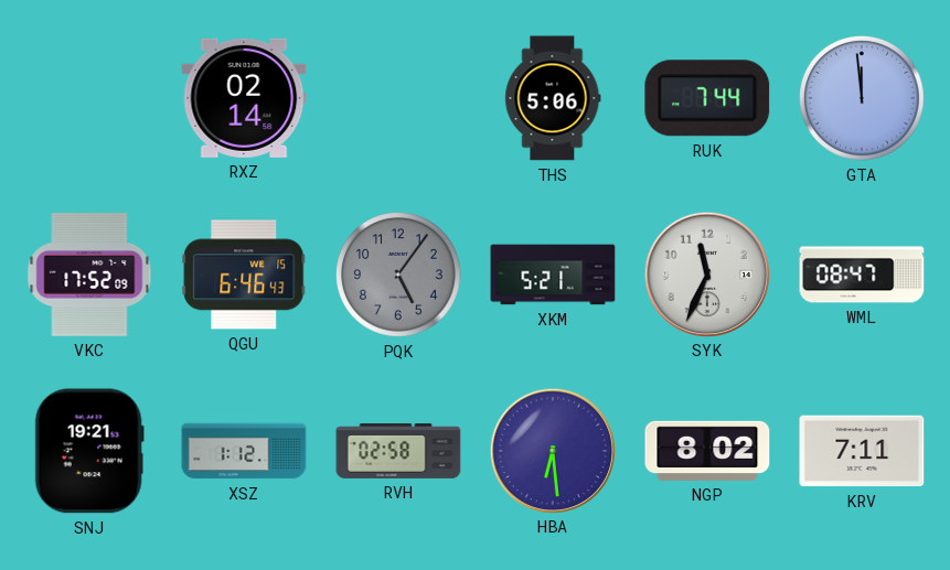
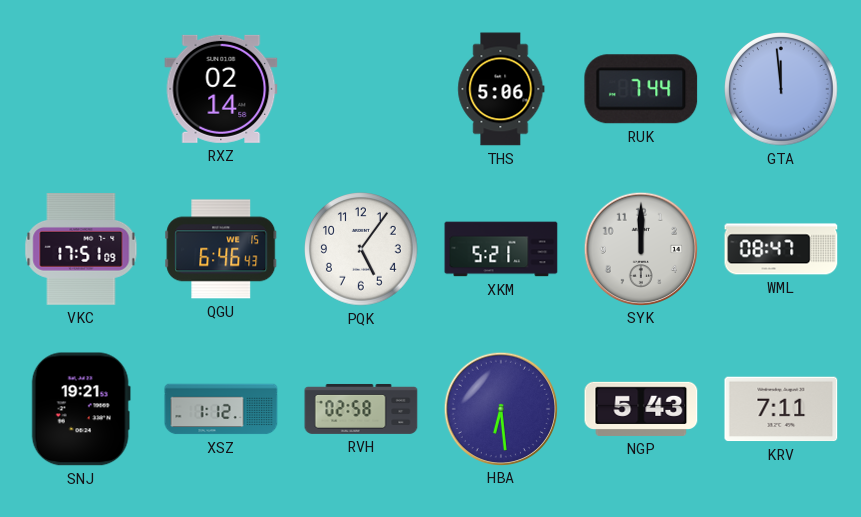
VKC: 17:52 -> 17:51
PQK dial: grey -> white
SYK: 11:34 -> 12:00
NGP: 8:02 -> 5:43
